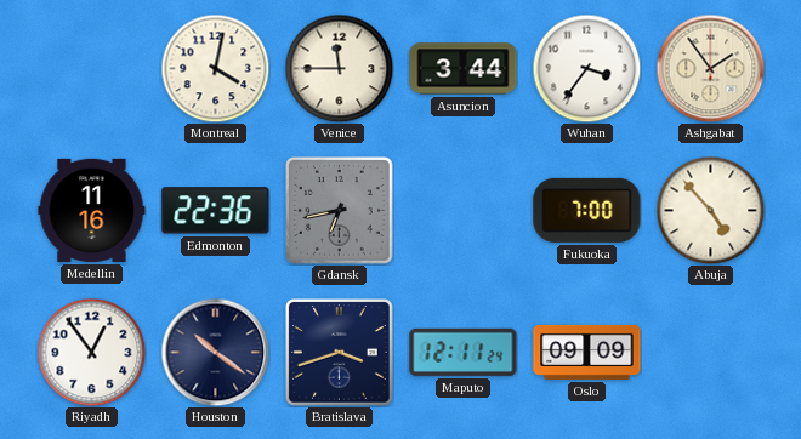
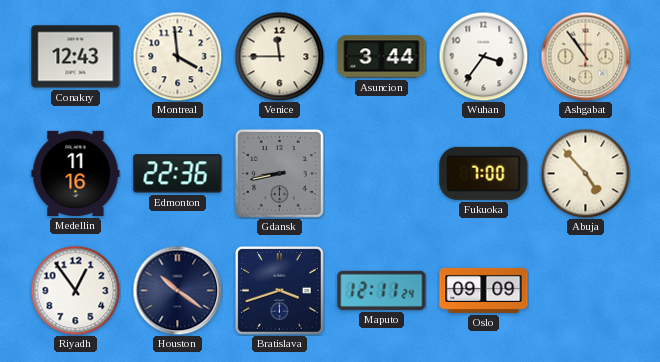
Conakry: none -> 12:43
Montreal: 4:02 -> 3:59
Ashgabat: 1:54 -> 10:54
Gdansk: 6:43 -> 8:43
